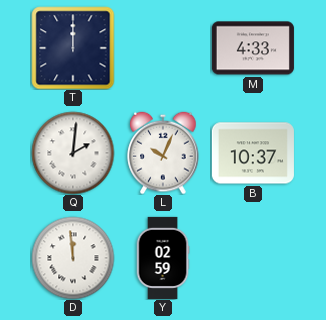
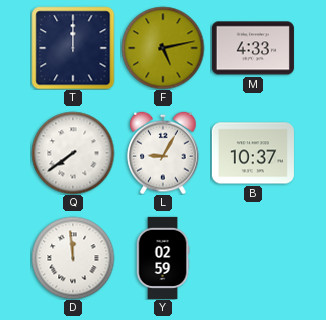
F: none -> 5:13
Q: 2:01 -> 7:39
L: 10:04 -> 9:05
